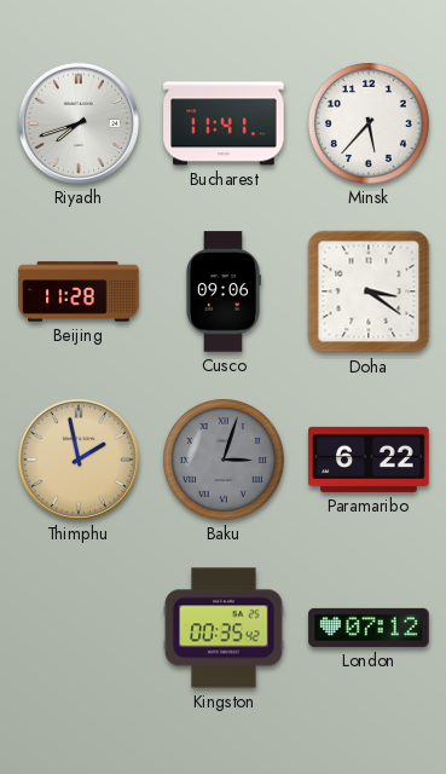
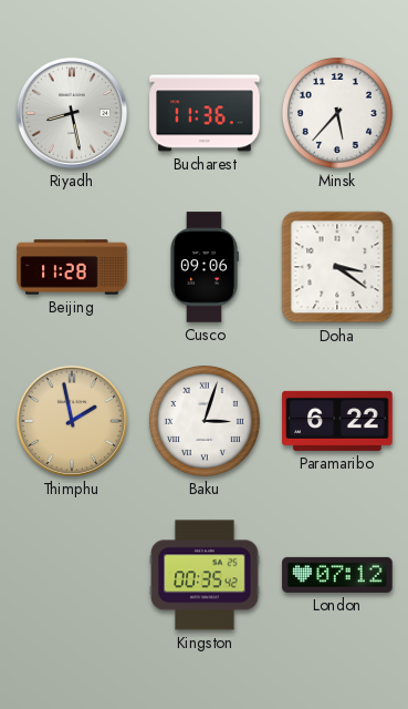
Riyadh: 7:42 -> 8:28
Bucharest: 11:41 -> 11:36
Baku dial: grey -> white
